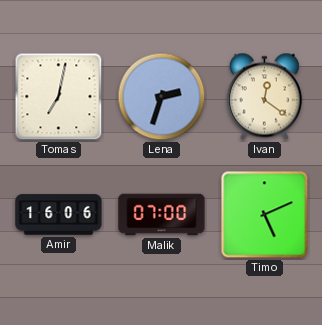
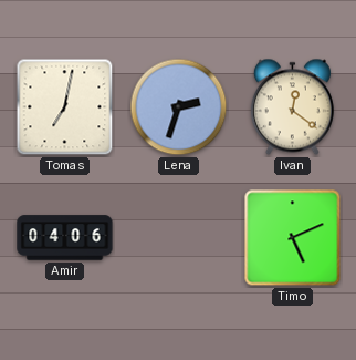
Amir: 16:06 -> 04:06
Malik: 07:00 -> none
